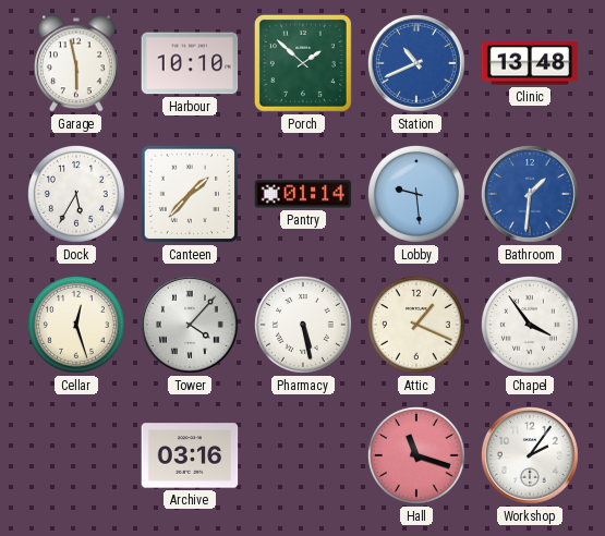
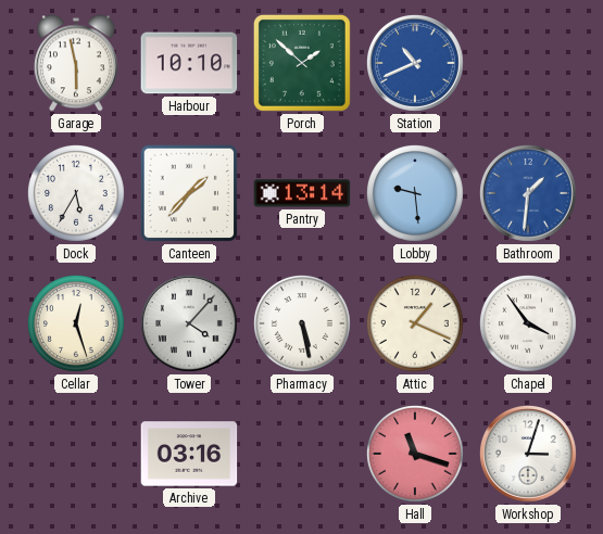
Clinic: 13:48 -> none
Pantry: 01:14 -> 13:14
Workshop: 2:06 -> 3:03
